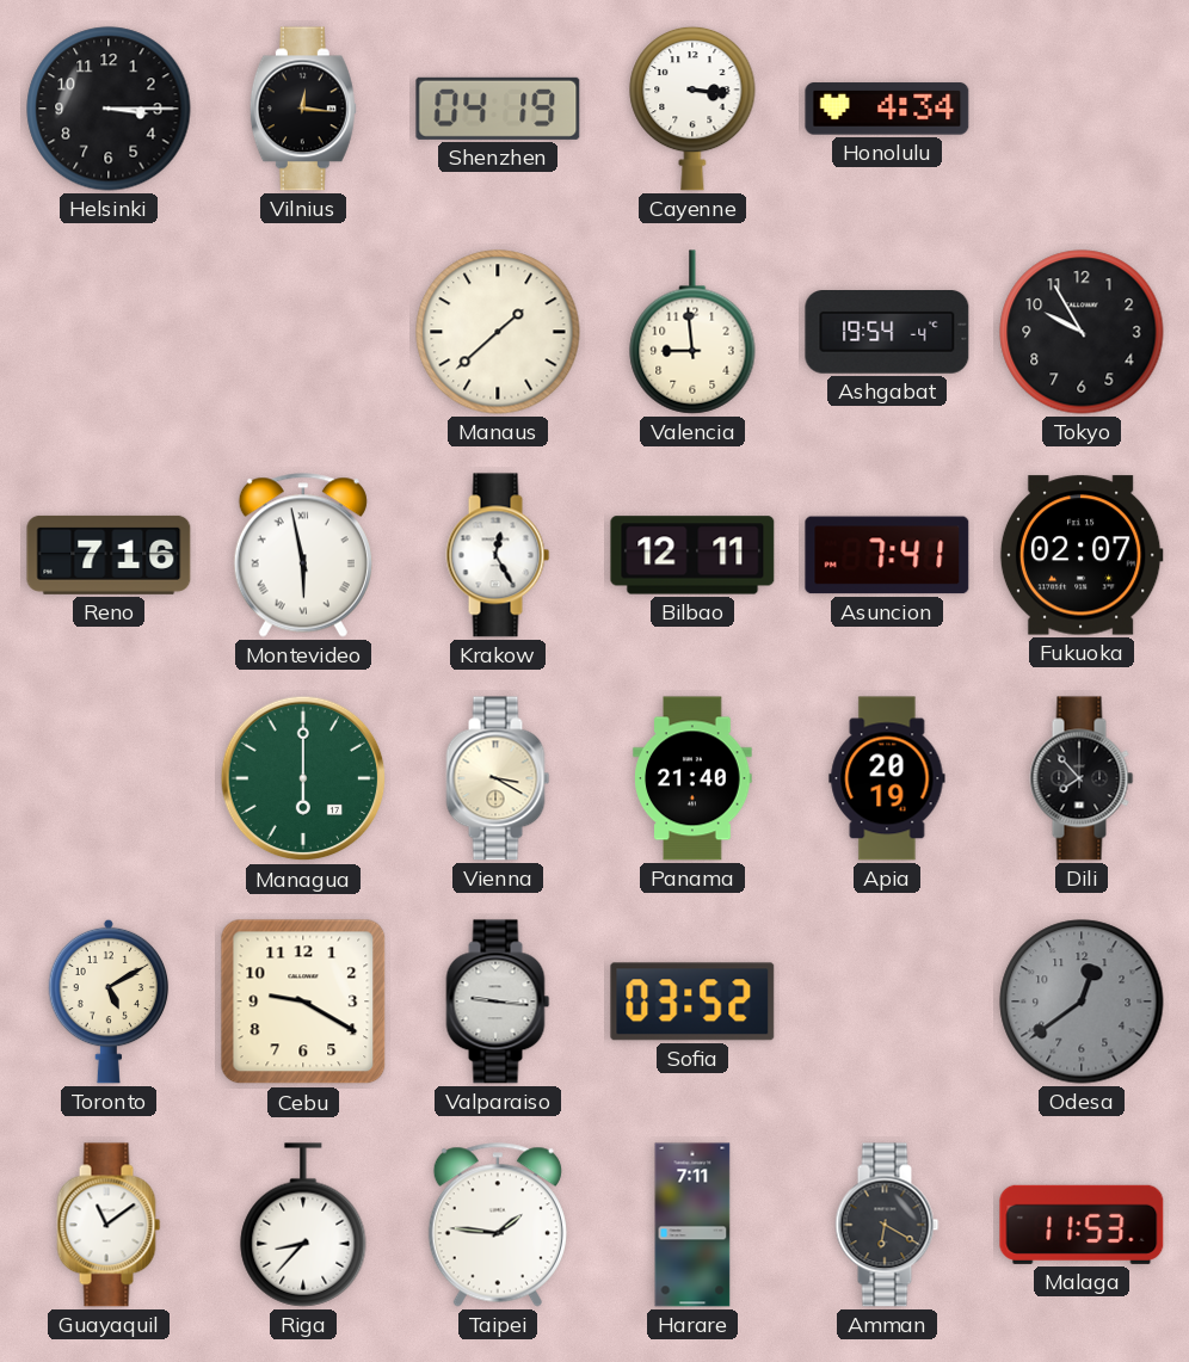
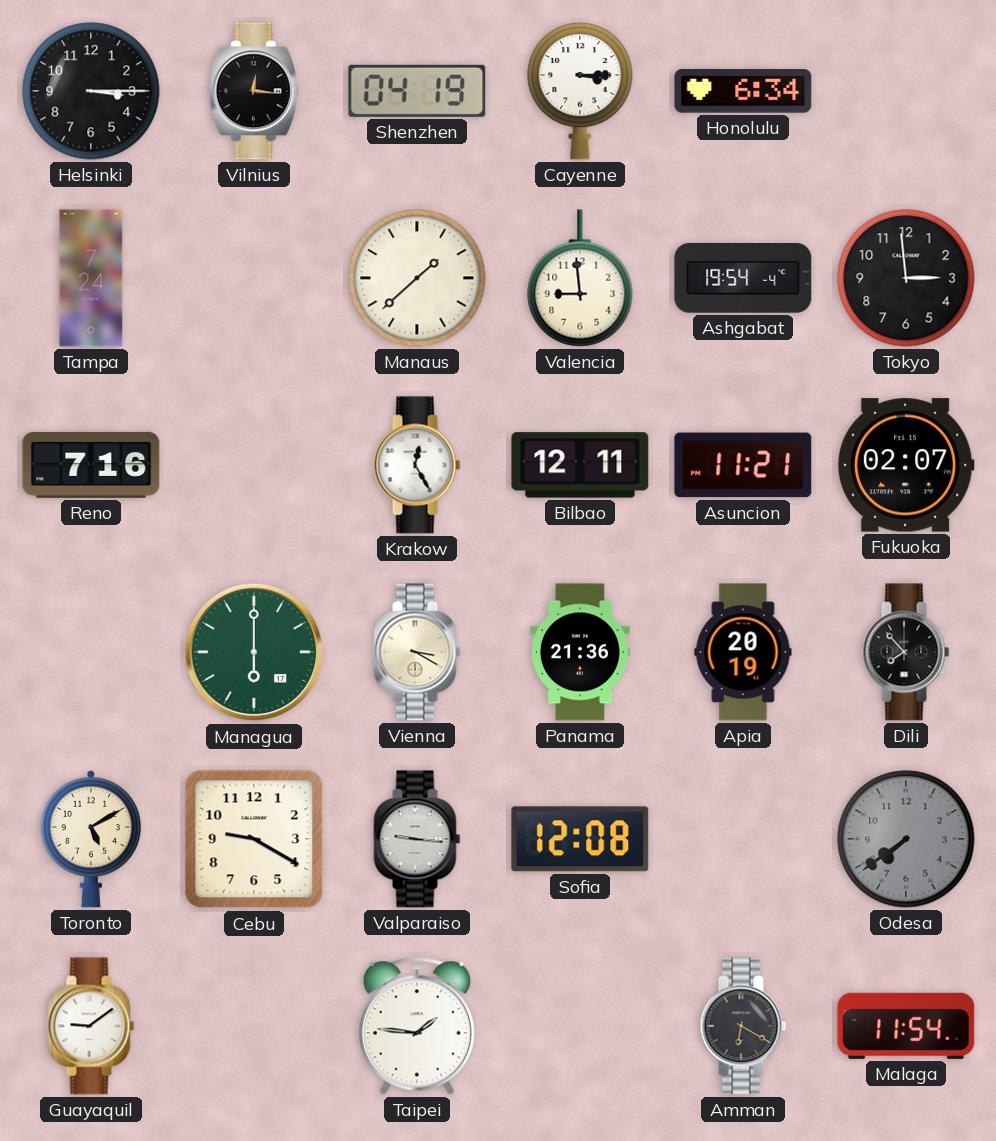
Cayenne: 3:16 -> 3:15
Honolulu: 4:34 -> 6:34
Tampa: none -> 7:24
Tokyo: 9:55 -> 2:59
Montevideo: 5:58 -> none
Asuncion: 7:41 -> 11:21
Panama: 21:40 -> 21:36
Sofia: 03:52 -> 12:08
Odesa: 12:39 -> 7:39
Guayaquil: 11:09 -> 9:09
Riga: 8:37 -> none
Harare: 7:11 -> none
Malaga: 11:53 -> 11:54
